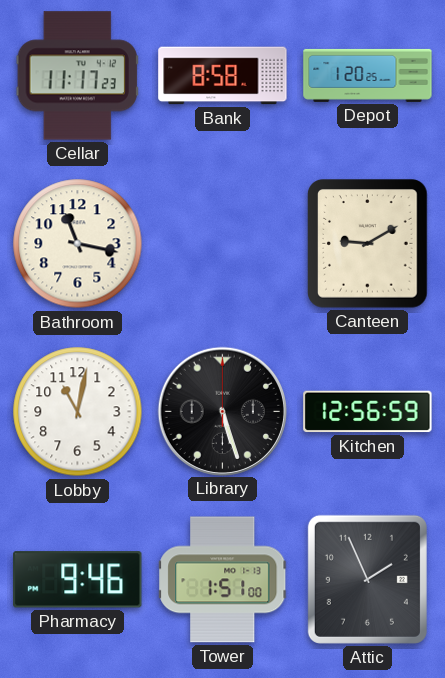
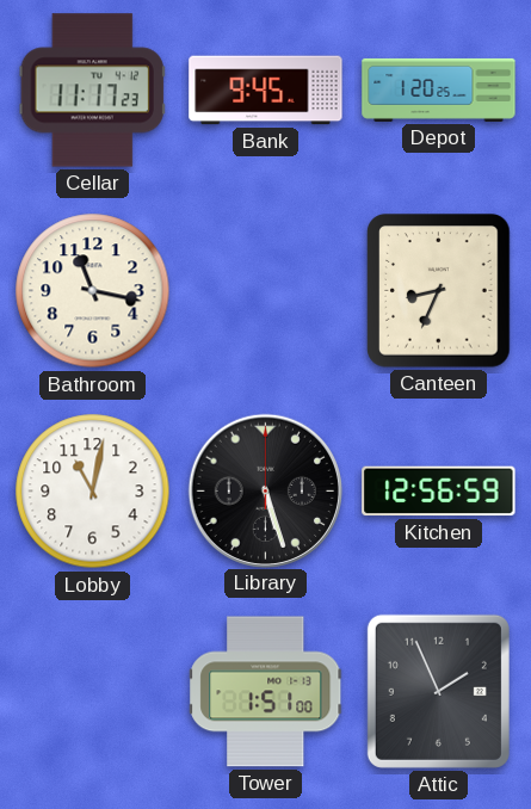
Bank: 8:58 -> 9:45
Canteen: 9:10 -> 8:34
Pharmacy: 9:46 -> none
